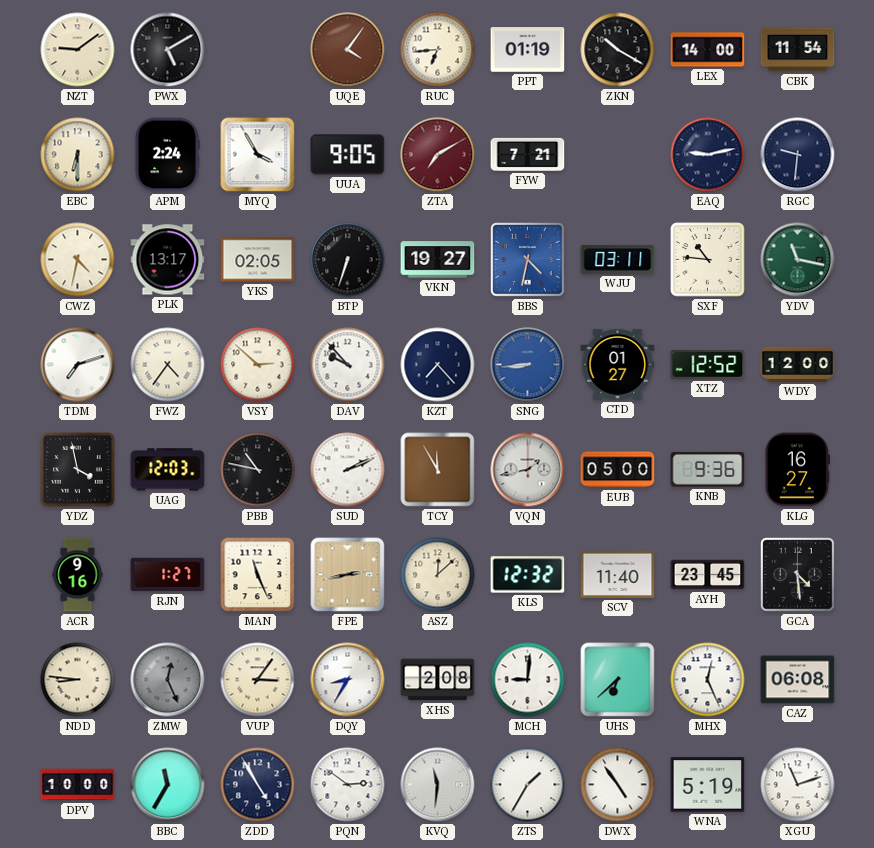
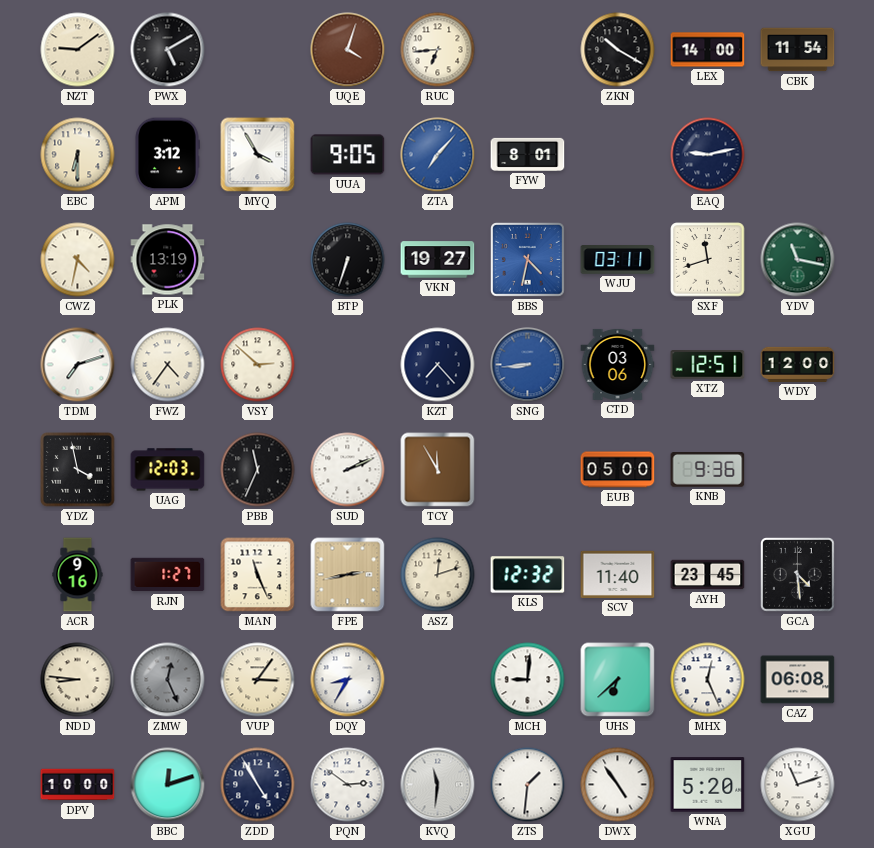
UQE: 4:06 -> 4:03
PPT: 01:19 -> none
APM: 2:24 -> 3:12
ZTA: 7:10 -> 7:07
ZTA dial: burgundy -> blue
FYW: 7:21 -> 8:01
RGC: 9:31 -> none
PLK: 13:17 -> 13:19
YKS: 02:05 -> none
SXF: 10:46 -> 11:42
DAV: 9:53 -> none
CTD: 01:27 -> 03:06
XTZ: 12:52 -> 12:51
PBB: 10:47 -> 11:34
VQN: 1:43 -> none
KLG: 16:27 -> none
ASZ: 12:08 -> 12:12
XHS: 2:08 -> none
BBC: 11:35 -> 12:12
ZTS: 1:35 -> 1:31
WNA: 5:19 -> 5:20
